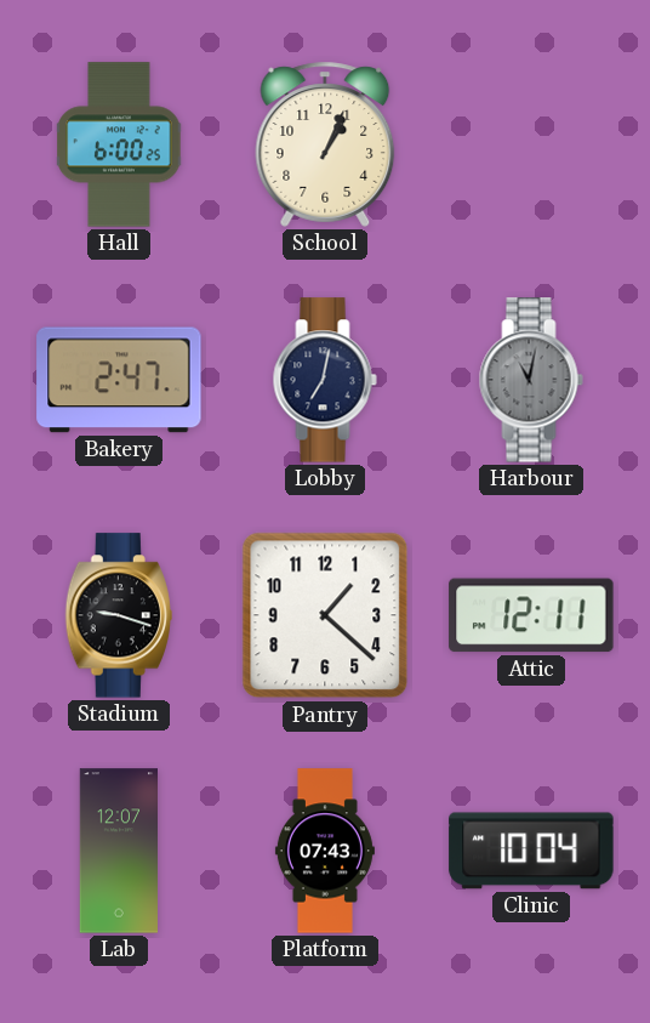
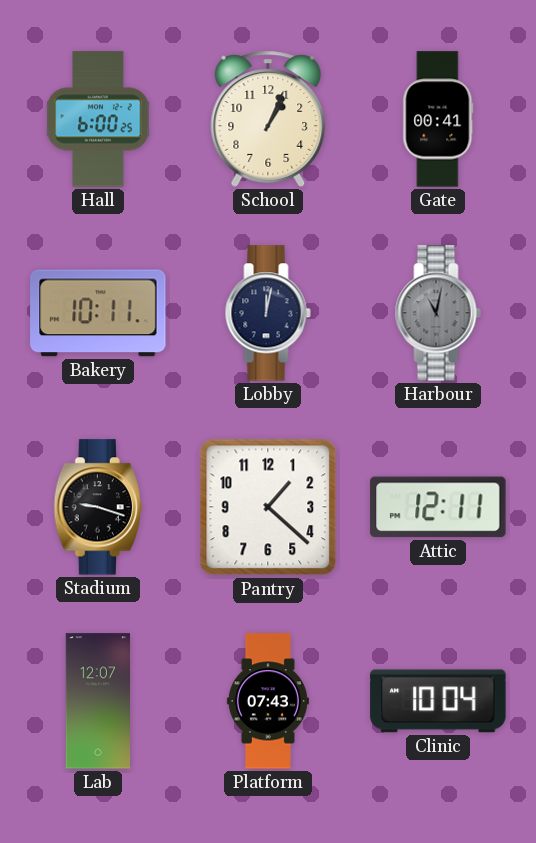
Gate: none -> 00:41
Bakery: 2:47 -> 10:11
Lobby: 7:02 -> 12:02
